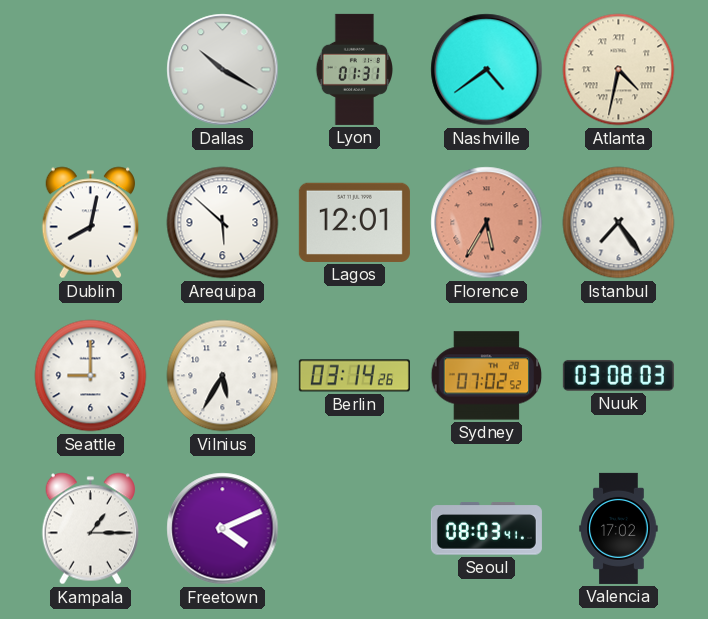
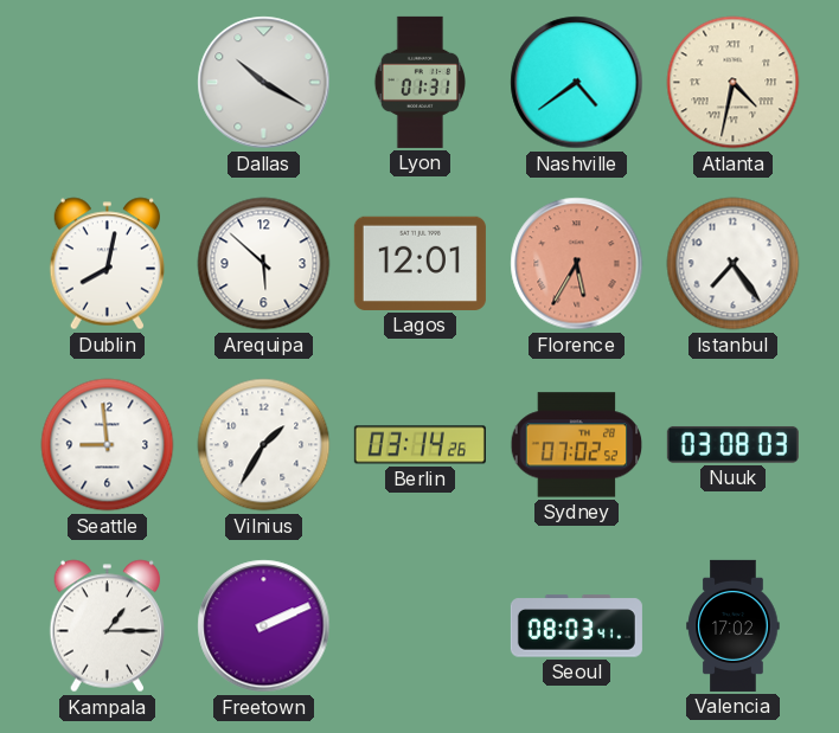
Seattle: 9:00 -> 8:59
Vilnius: 5:35 -> 1:35
Freetown: 4:11 -> 2:11
